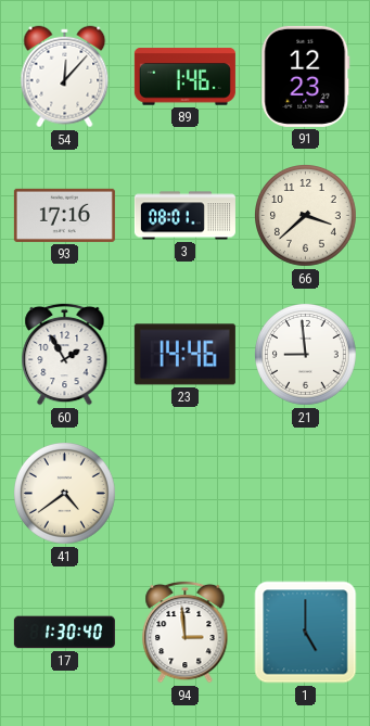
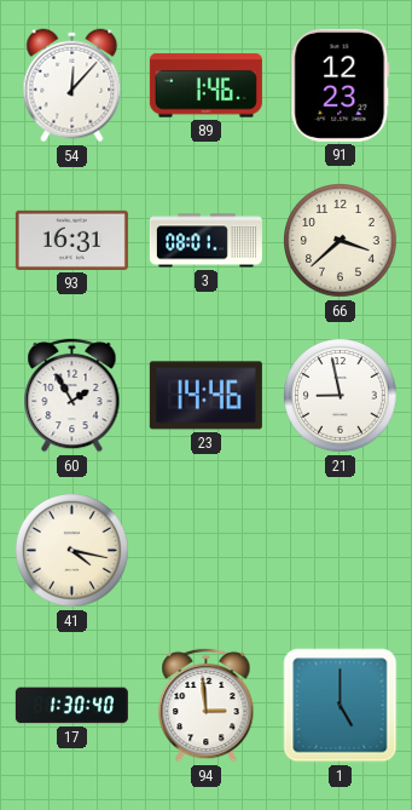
93: 17:16 -> 16:31
21: 8:59 -> 8:58
41: 4:39 -> 4:17
